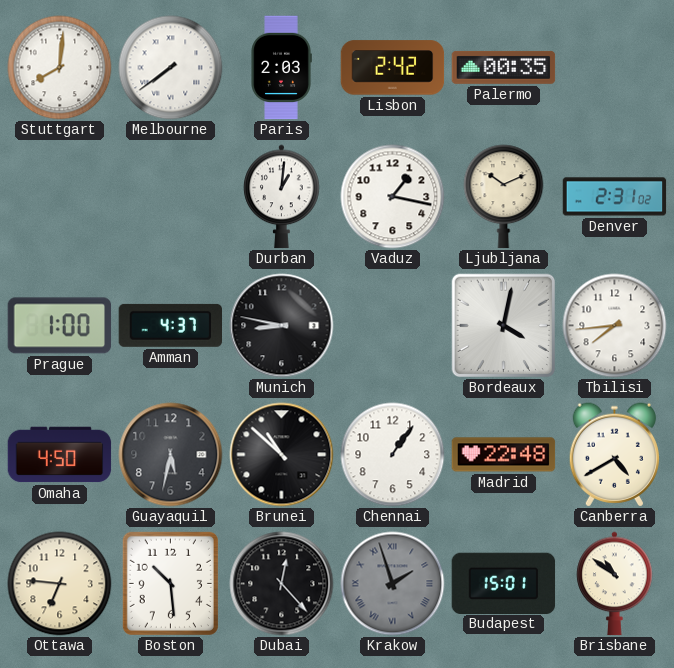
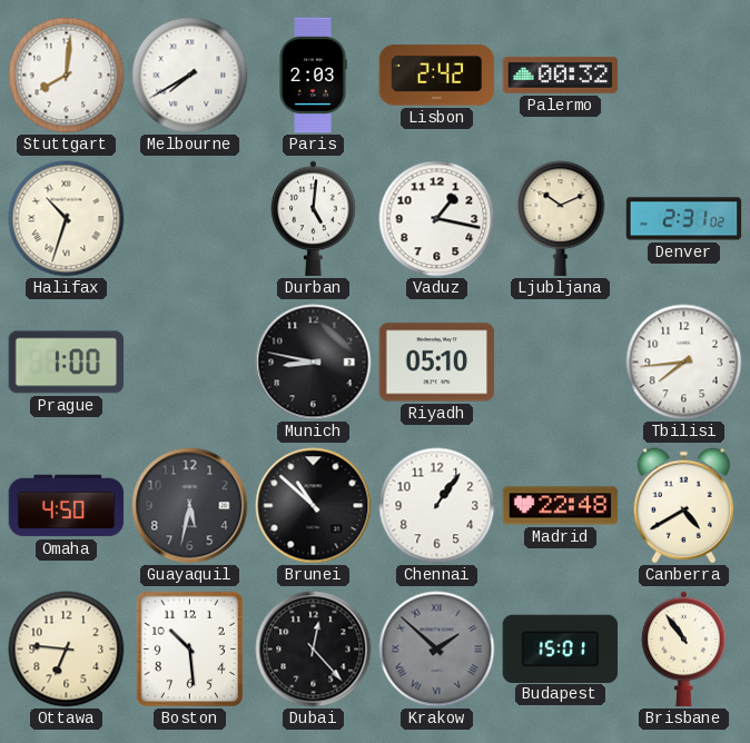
Melbourne: 7:39 -> 7:40
Palermo: 00:35 -> 00:32
Halifax: none -> 10:33
Durban: 1:01 -> 5:01
Amman: 4:37 -> none
Riyadh: none -> 05:10
Bordeaux: 4:02 -> none
Krakow: 1:57 -> 1:52
Brisbane: 10:51 -> 10:54
